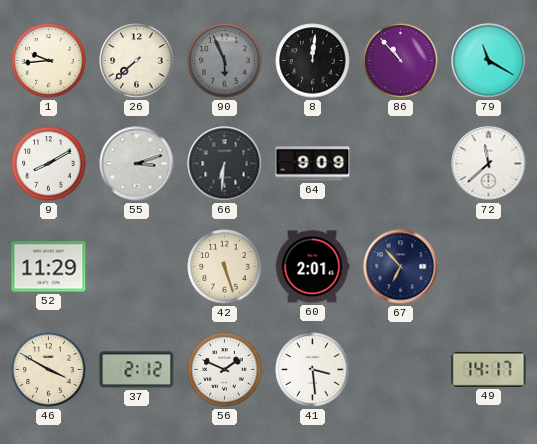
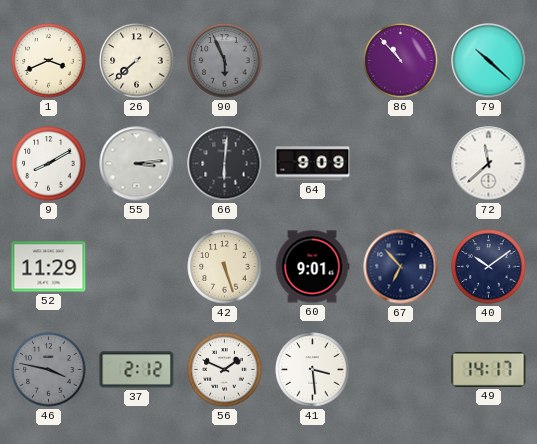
1: 9:44 -> 3:41
8: 12:01 -> none
79: 11:20 -> 10:22
55: 3:12 -> 3:14
66: 6:31 -> 6:01
60: 2:01 -> 9:01
40: none -> 10:09
46: 3:50 -> 3:47
46 dial: cream -> grey
